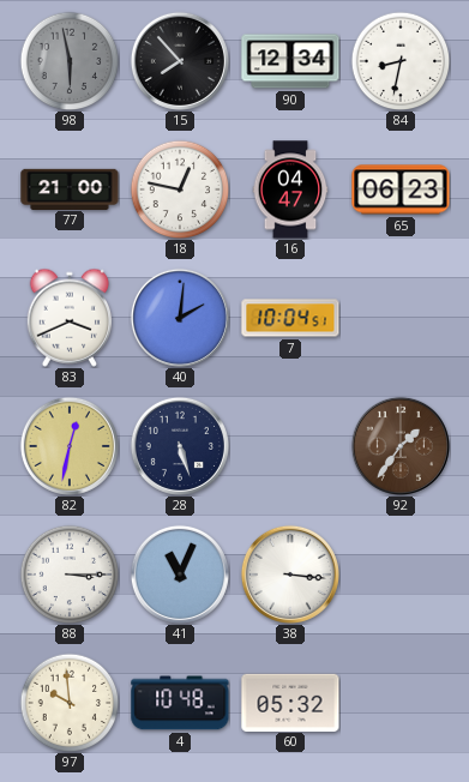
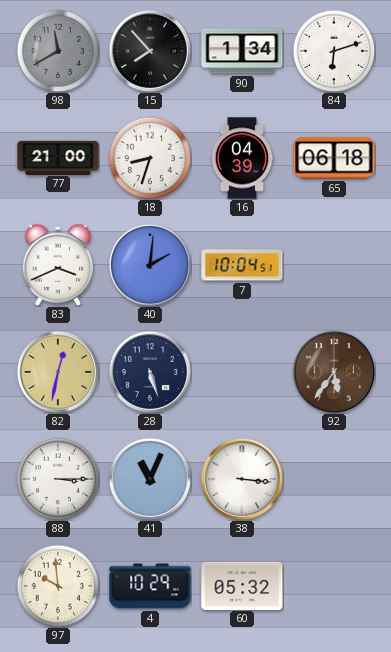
98: 5:58 -> 11:40
90: 12:34 -> 1:34
84: 8:32 -> 6:12
18: 12:47 -> 8:33
16: 04:47 -> 04:39
65: 06:23 -> 06:18
92: 1:36 -> 5:36
4: 10:48 -> 10:29
